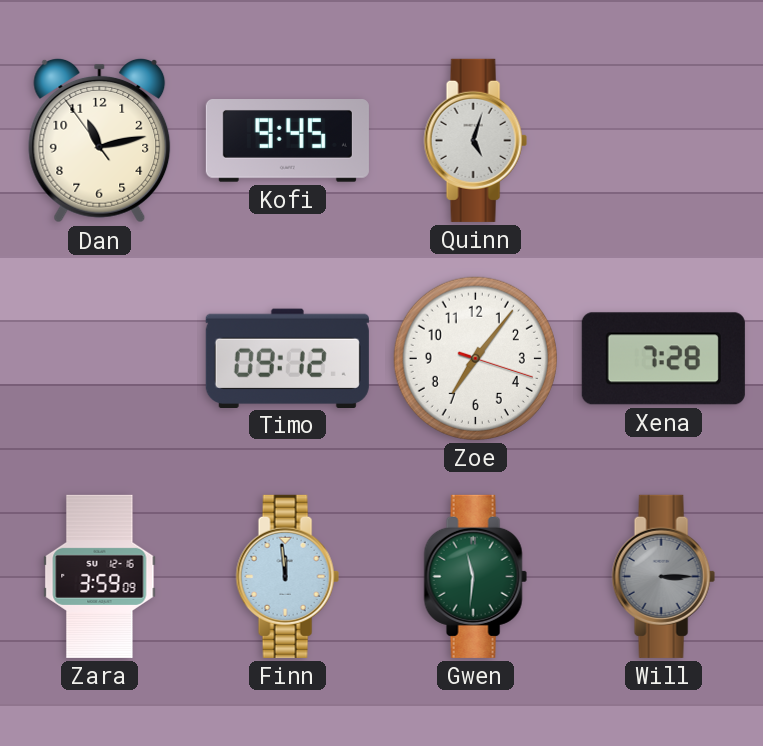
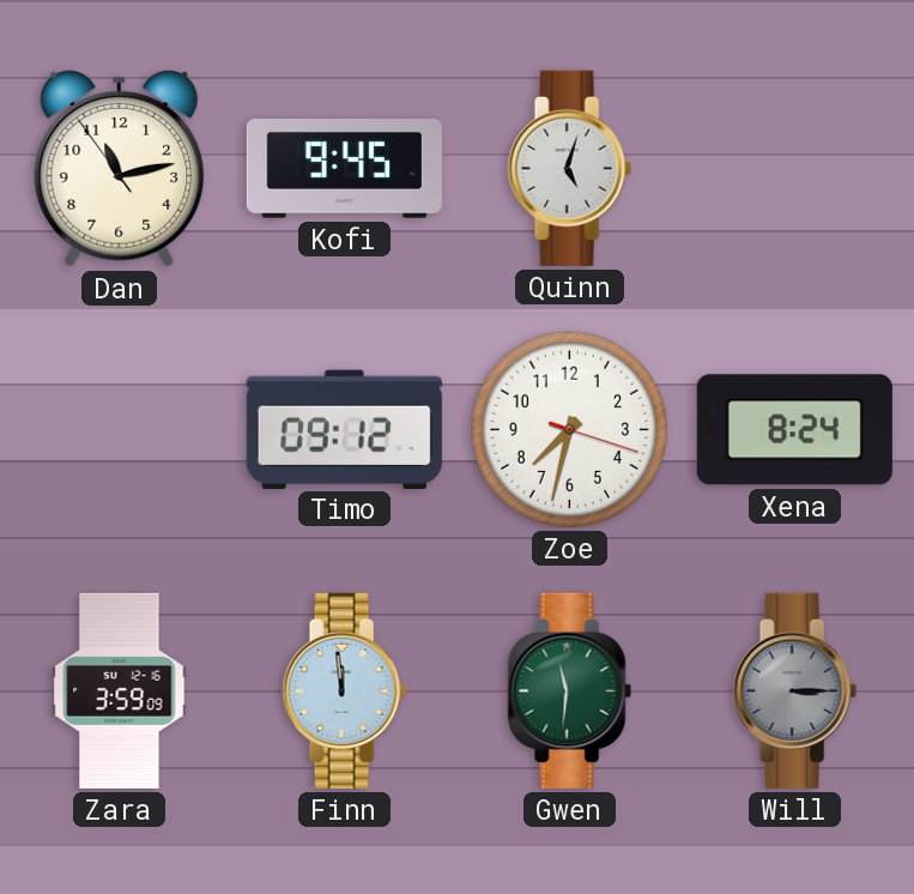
Zoe: 7:06 -> 7:32
Xena: 7:28 -> 8:24
